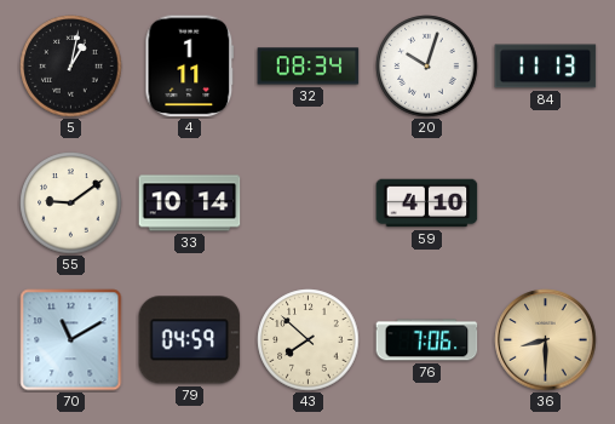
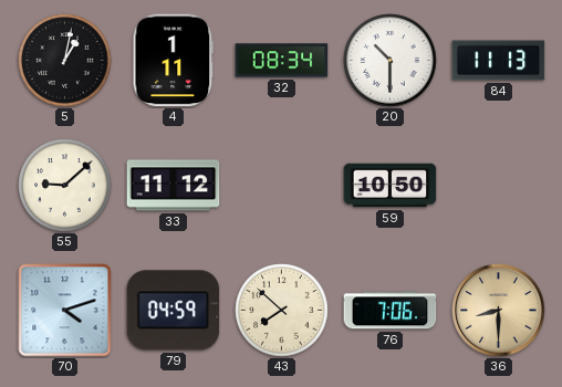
20: 10:03 -> 10:30
55: 9:09 -> 9:08
33: 10:14 -> 11:12
59: 4:10 -> 10:50
70: 11:10 -> 4:12
